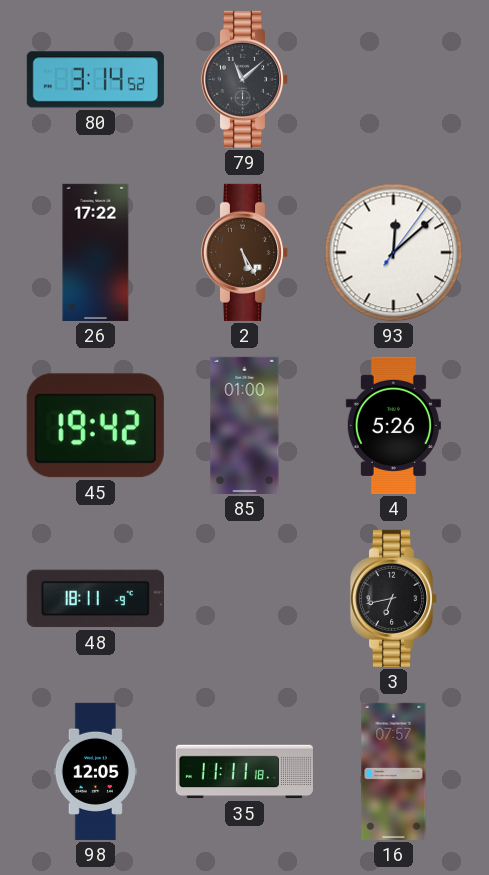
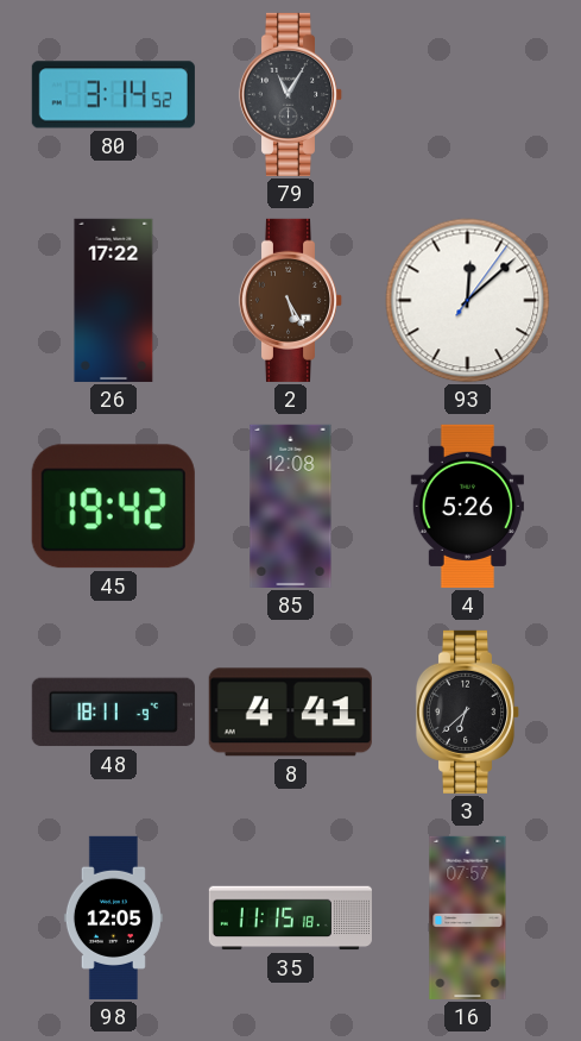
79: 11:08 -> 11:05
85: 01:00 -> 12:08
8: none -> 4:41
3: 6:43 -> 6:38
35: 11:11 -> 11:15
